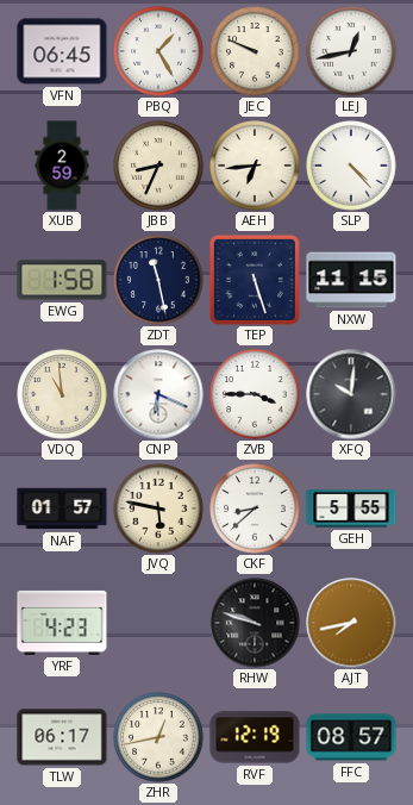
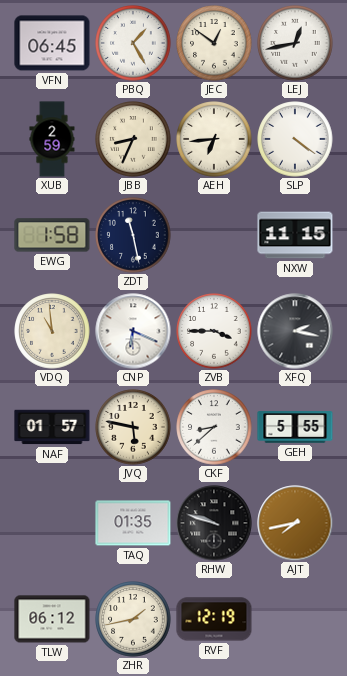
JEC: 9:49 -> 12:51
SLP: 4:23 -> 4:21
TEP: 5:27 -> none
XFQ: 10:01 -> 2:17
YRF: 4:23 -> none
TAQ: none -> 01:35
TLW: 06:17 -> 06:12
ZHR: 12:43 -> 1:43
FFC: 08:57 -> none
